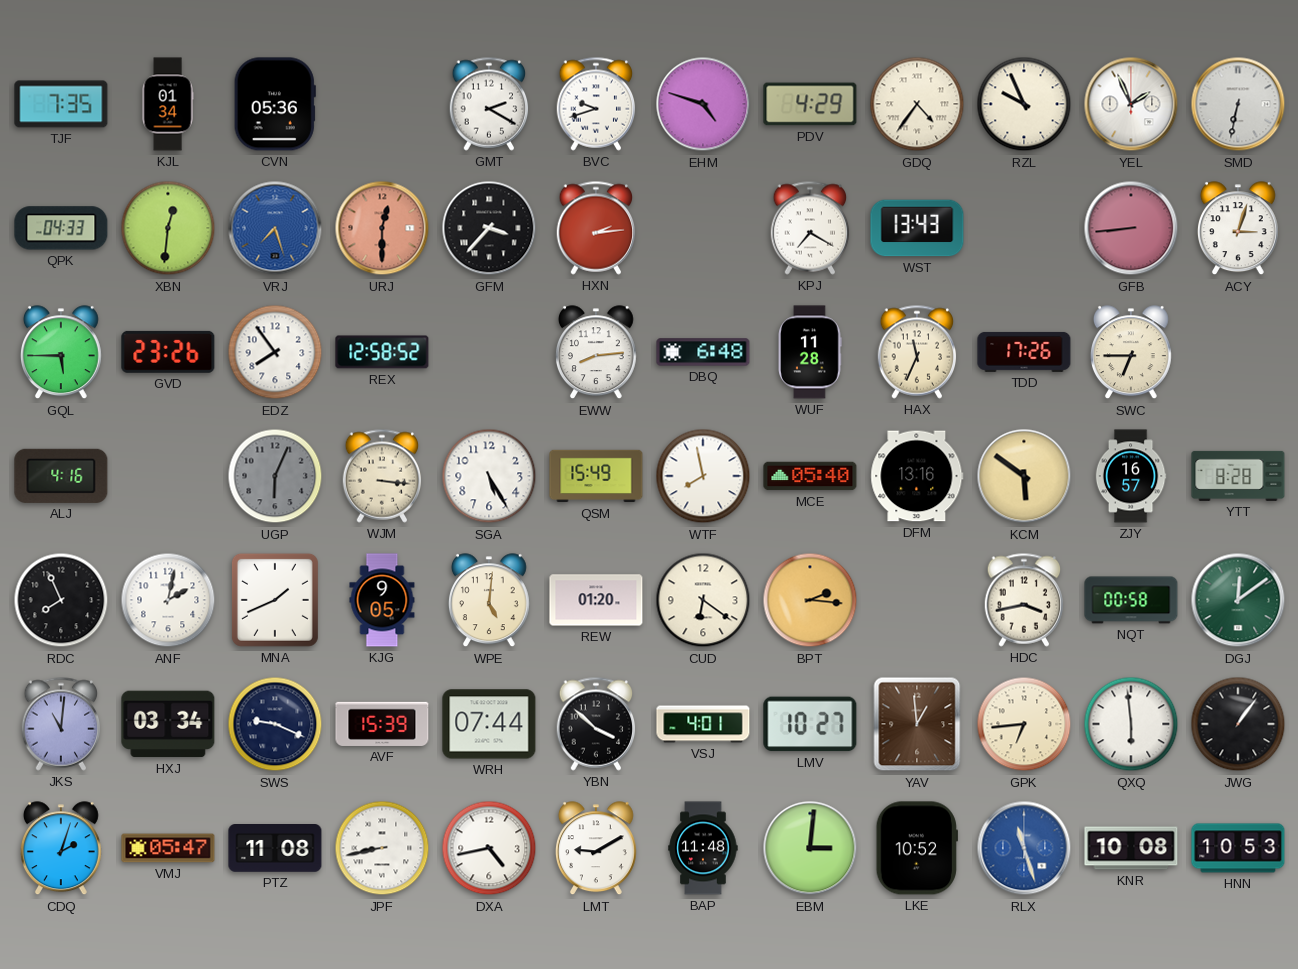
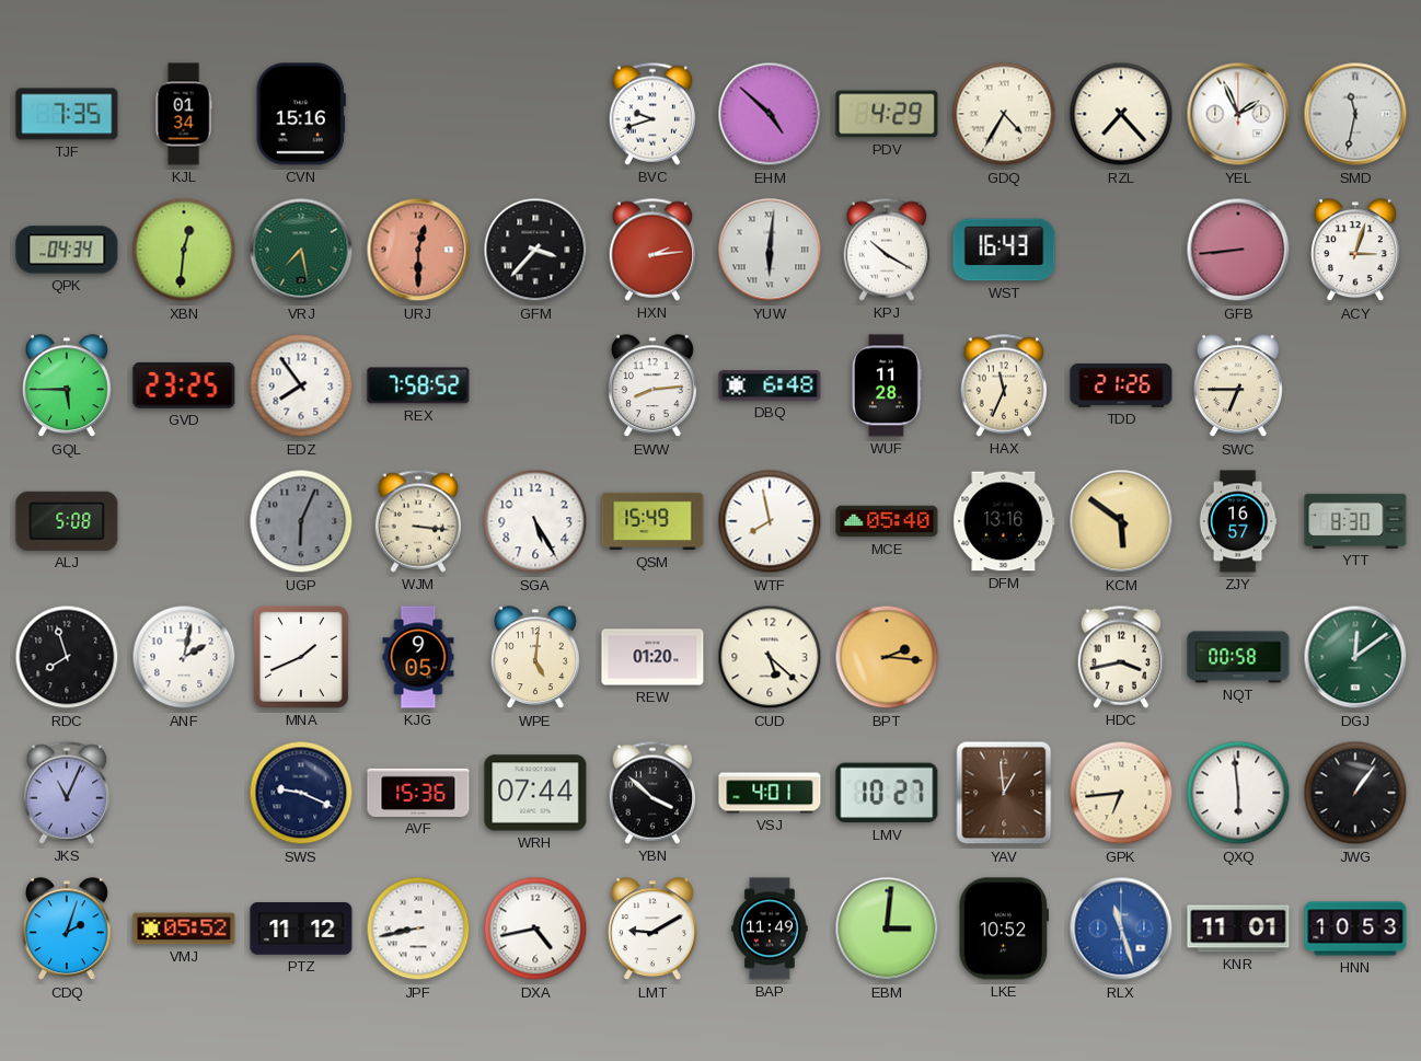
CVN: 05:36 -> 15:16
GMT: 2:20 -> none
EHM: 4:48 -> 4:52
GDQ: 4:36 -> 4:35
RZL: 9:56 -> 7:23
SMD: 6:32 -> 11:32
QPK: 04:33 -> 04:34
VRJ: 7:27 -> 7:28
VRJ dial: blue -> green
YUW: none -> 6:01
KPJ: 7:20 -> 10:20
WST: 13:43 -> 16:43
GVD: 23:26 -> 23:25
REX: 12:58 -> 7:58
TDD: 17:26 -> 21:26
ALJ: 4:16 -> 5:08
YTT: 8:28 -> 8:30
RDC: 7:56 -> 7:57
CUD: 6:21 -> 5:22
JKS: 11:01 -> 11:04
HXJ: 03:34 -> none
AVF: 15:39 -> 15:36
VMJ: 05:47 -> 05:52
PTZ: 11:08 -> 11:12
BAP: 11:48 -> 11:49
KNR: 10:08 -> 11:01
